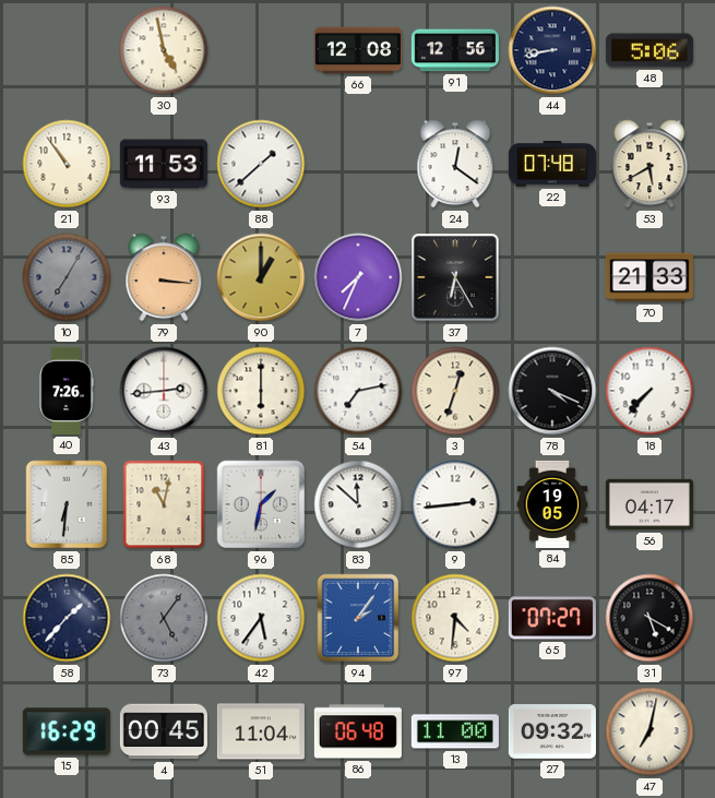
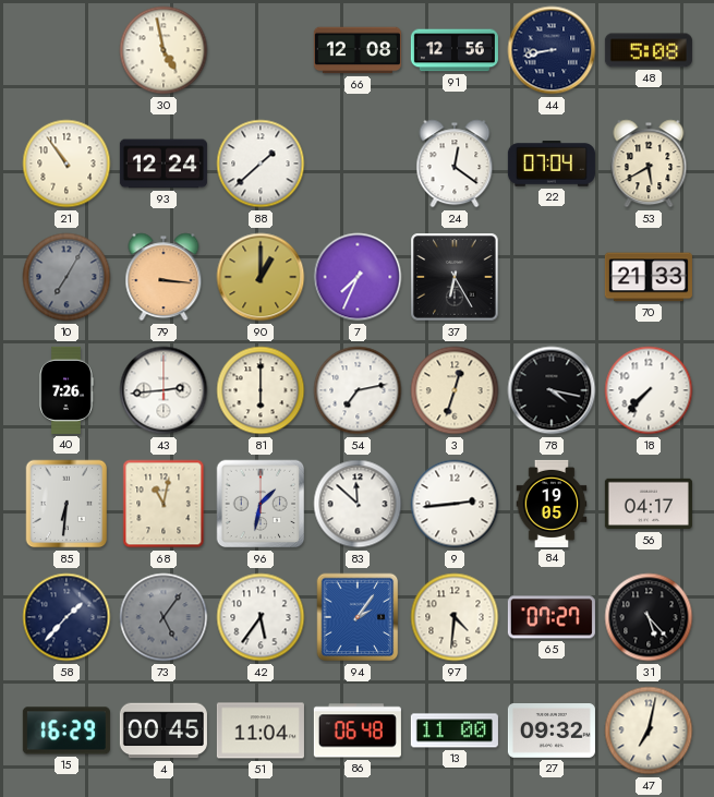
48: 5:06 -> 5:08
93: 11:53 -> 12:24
22: 07:48 -> 07:04
78: 4:19 -> 4:17
31: 5:20 -> 5:23
